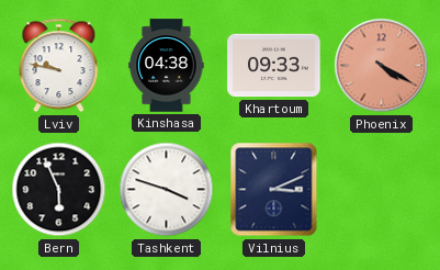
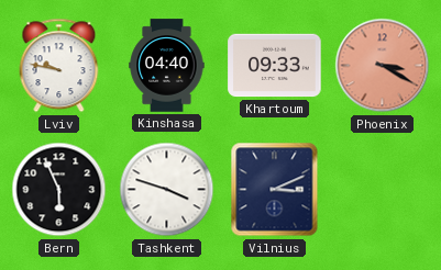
Kinshasa: 04:38 -> 04:40
Phoenix: 4:20 -> 3:20
